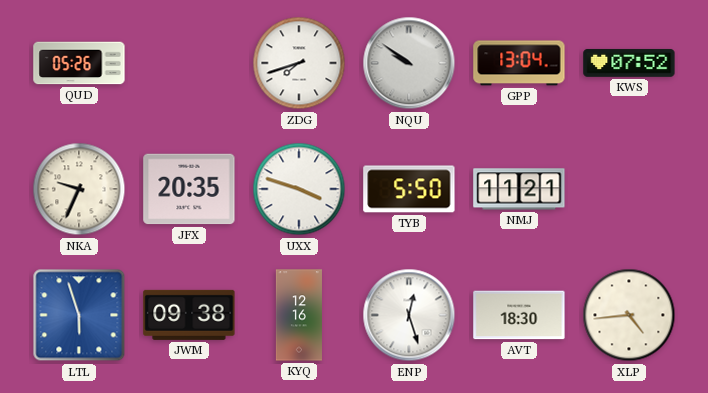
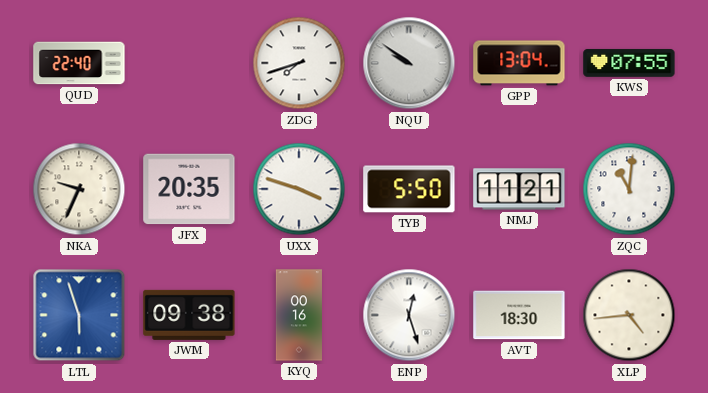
QUD: 05:26 -> 22:40
KWS: 07:52 -> 07:55
ZQC: none -> 11:01
KYQ: 12:16 -> 00:16
